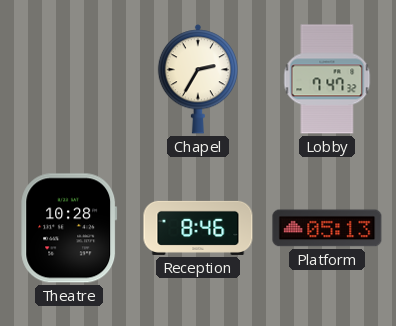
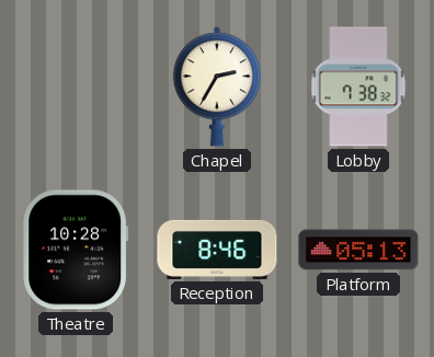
Lobby: 7:47 -> 7:38
